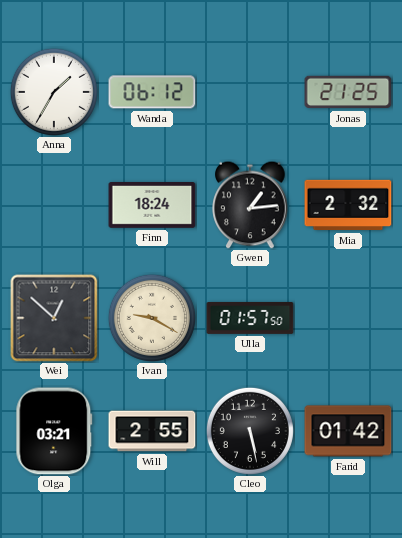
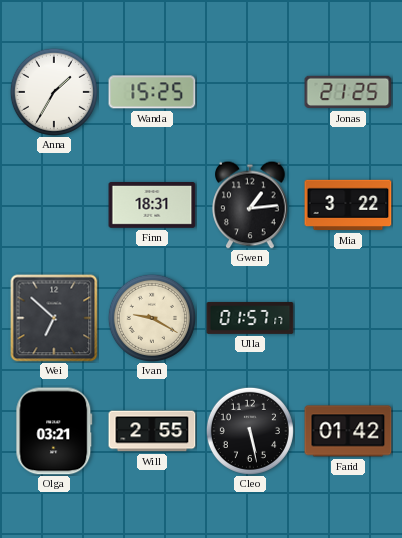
Wanda: 06:12 -> 15:25
Finn: 18:24 -> 18:31
Mia: 2:32 -> 3:22
Wei: 12:52 -> 6:52
Ulla: 01:57:50 -> 01:57:17
